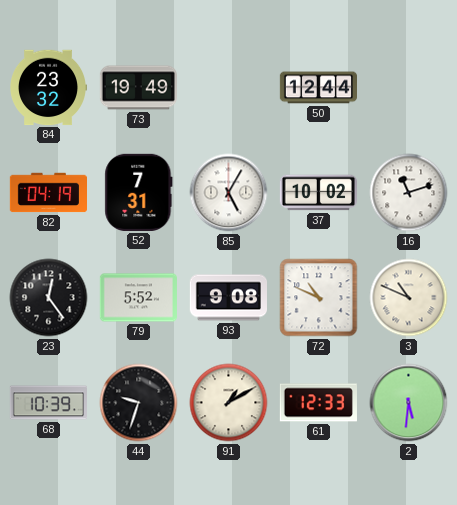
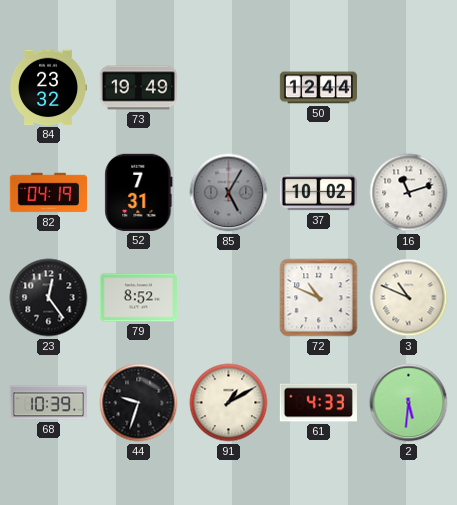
85 dial: white -> grey
79: 5:52 -> 8:52
93: 9:08 -> none
61: 12:33 -> 4:33
